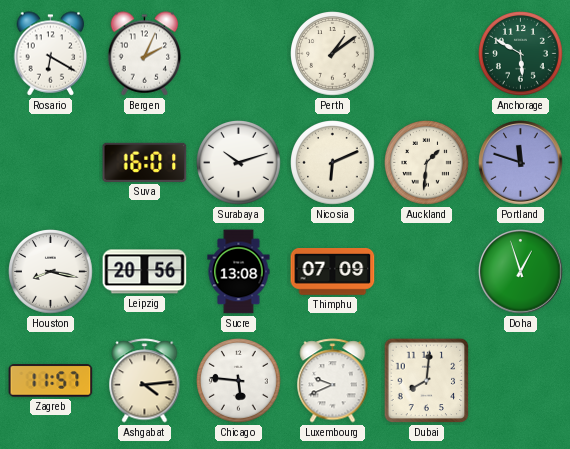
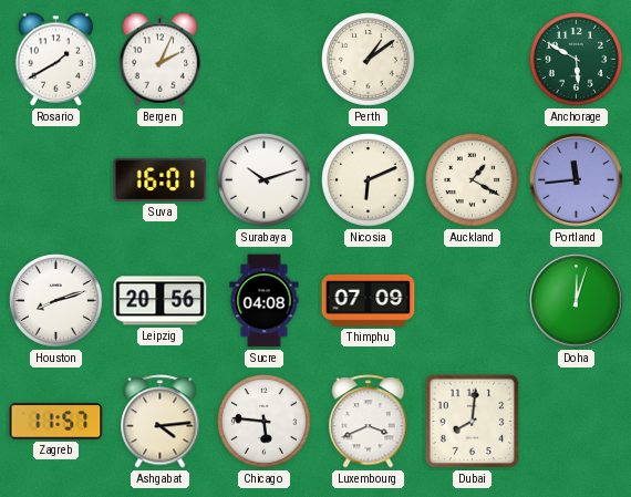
Rosario: 6:20 -> 1:40
Auckland: 1:31 -> 1:20
Portland: 11:48 -> 11:44
Houston: 8:17 -> 8:12
Sucre: 13:08 -> 04:08
Doha: 12:57 -> 12:03
Luxembourg: 9:41 -> 3:41
